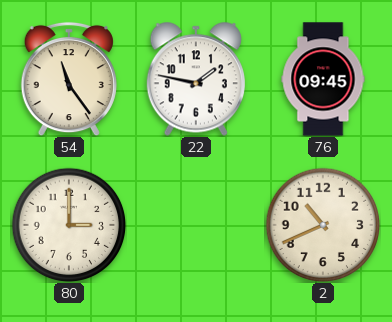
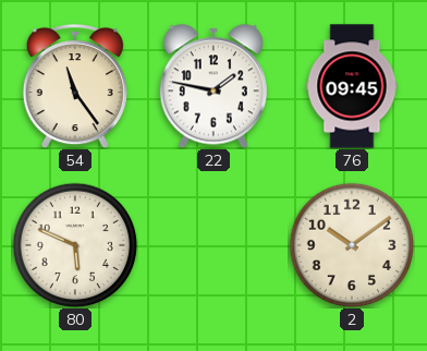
80: 3:00 -> 5:49
2: 10:41 -> 10:09
